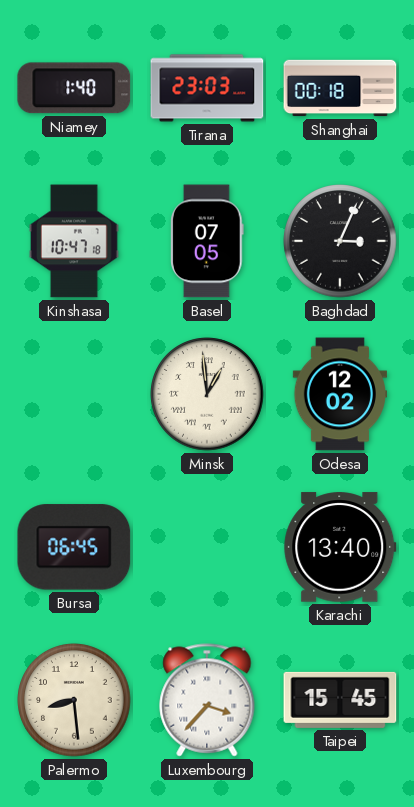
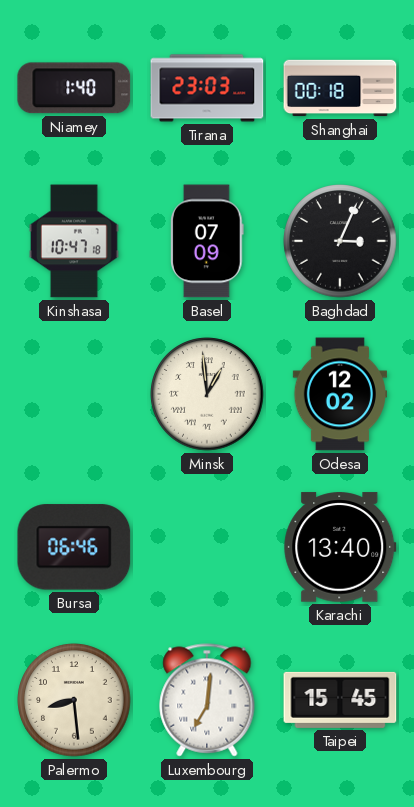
Basel: 07:05 -> 07:09
Bursa: 06:45 -> 06:46
Luxembourg: 3:37 -> 7:01
